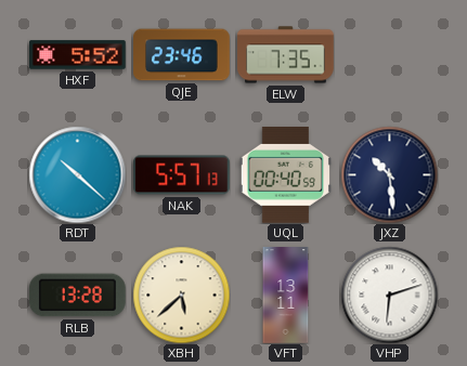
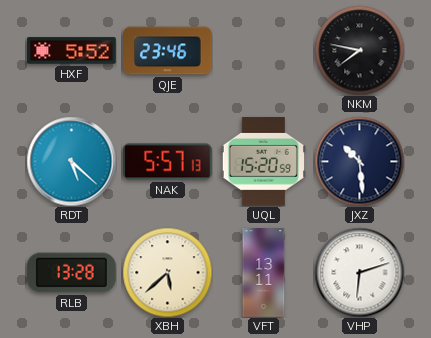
ELW: 7:35 -> none
NKM: none -> 7:47
RDT: 10:22 -> 5:22
UQL: 00:40 -> 15:20
